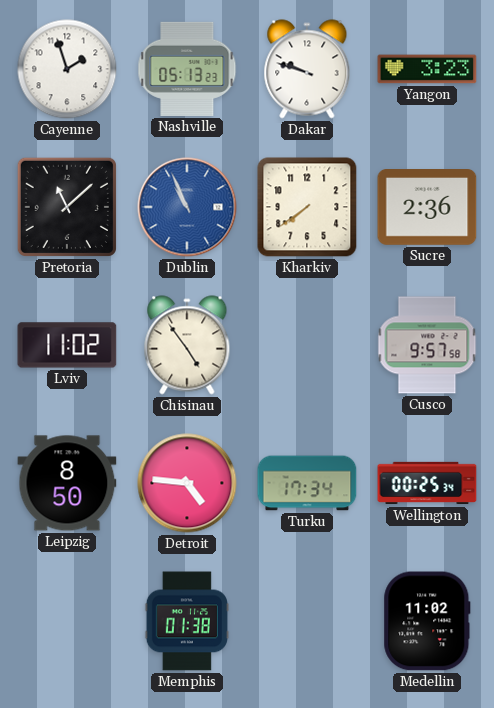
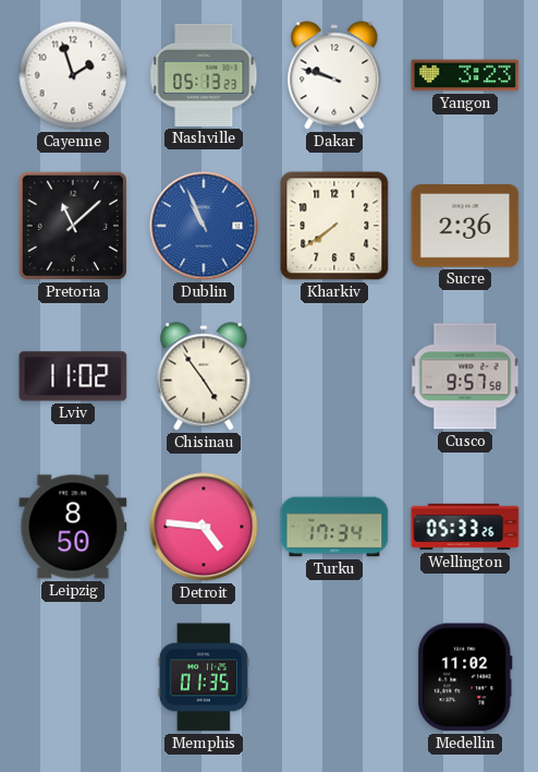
Wellington: 00:25 -> 05:33
Memphis: 01:38 -> 01:35
